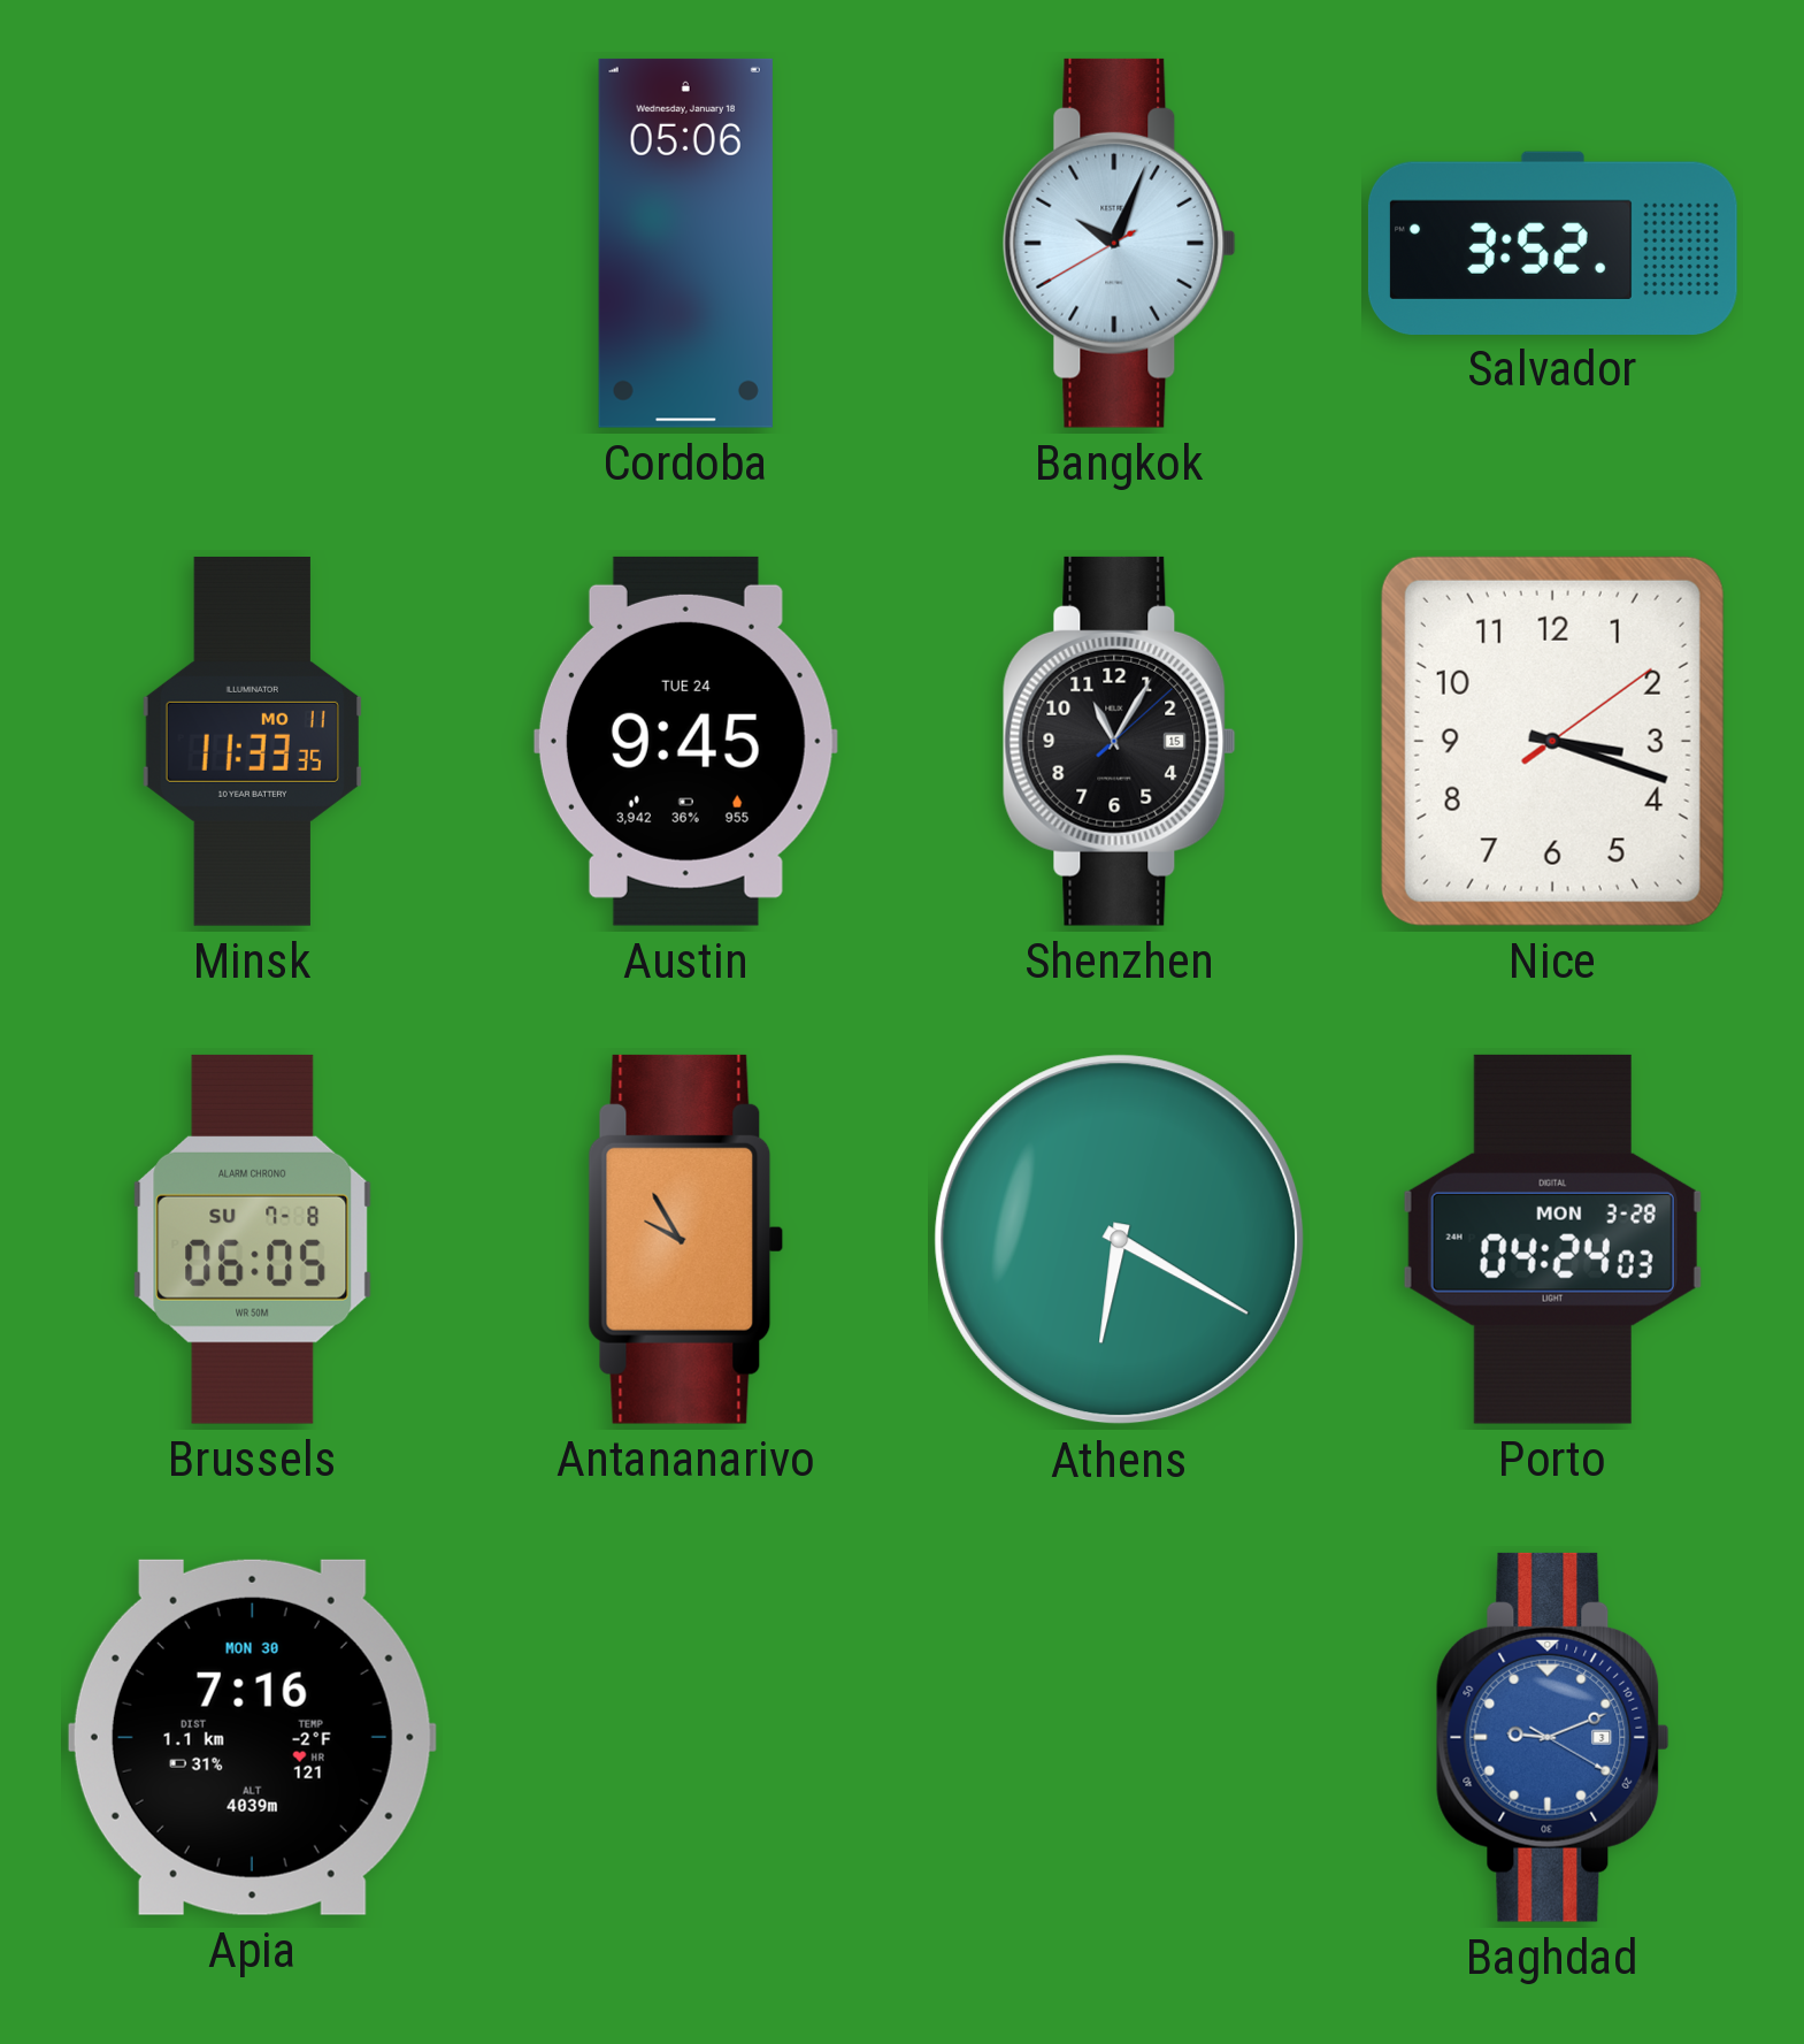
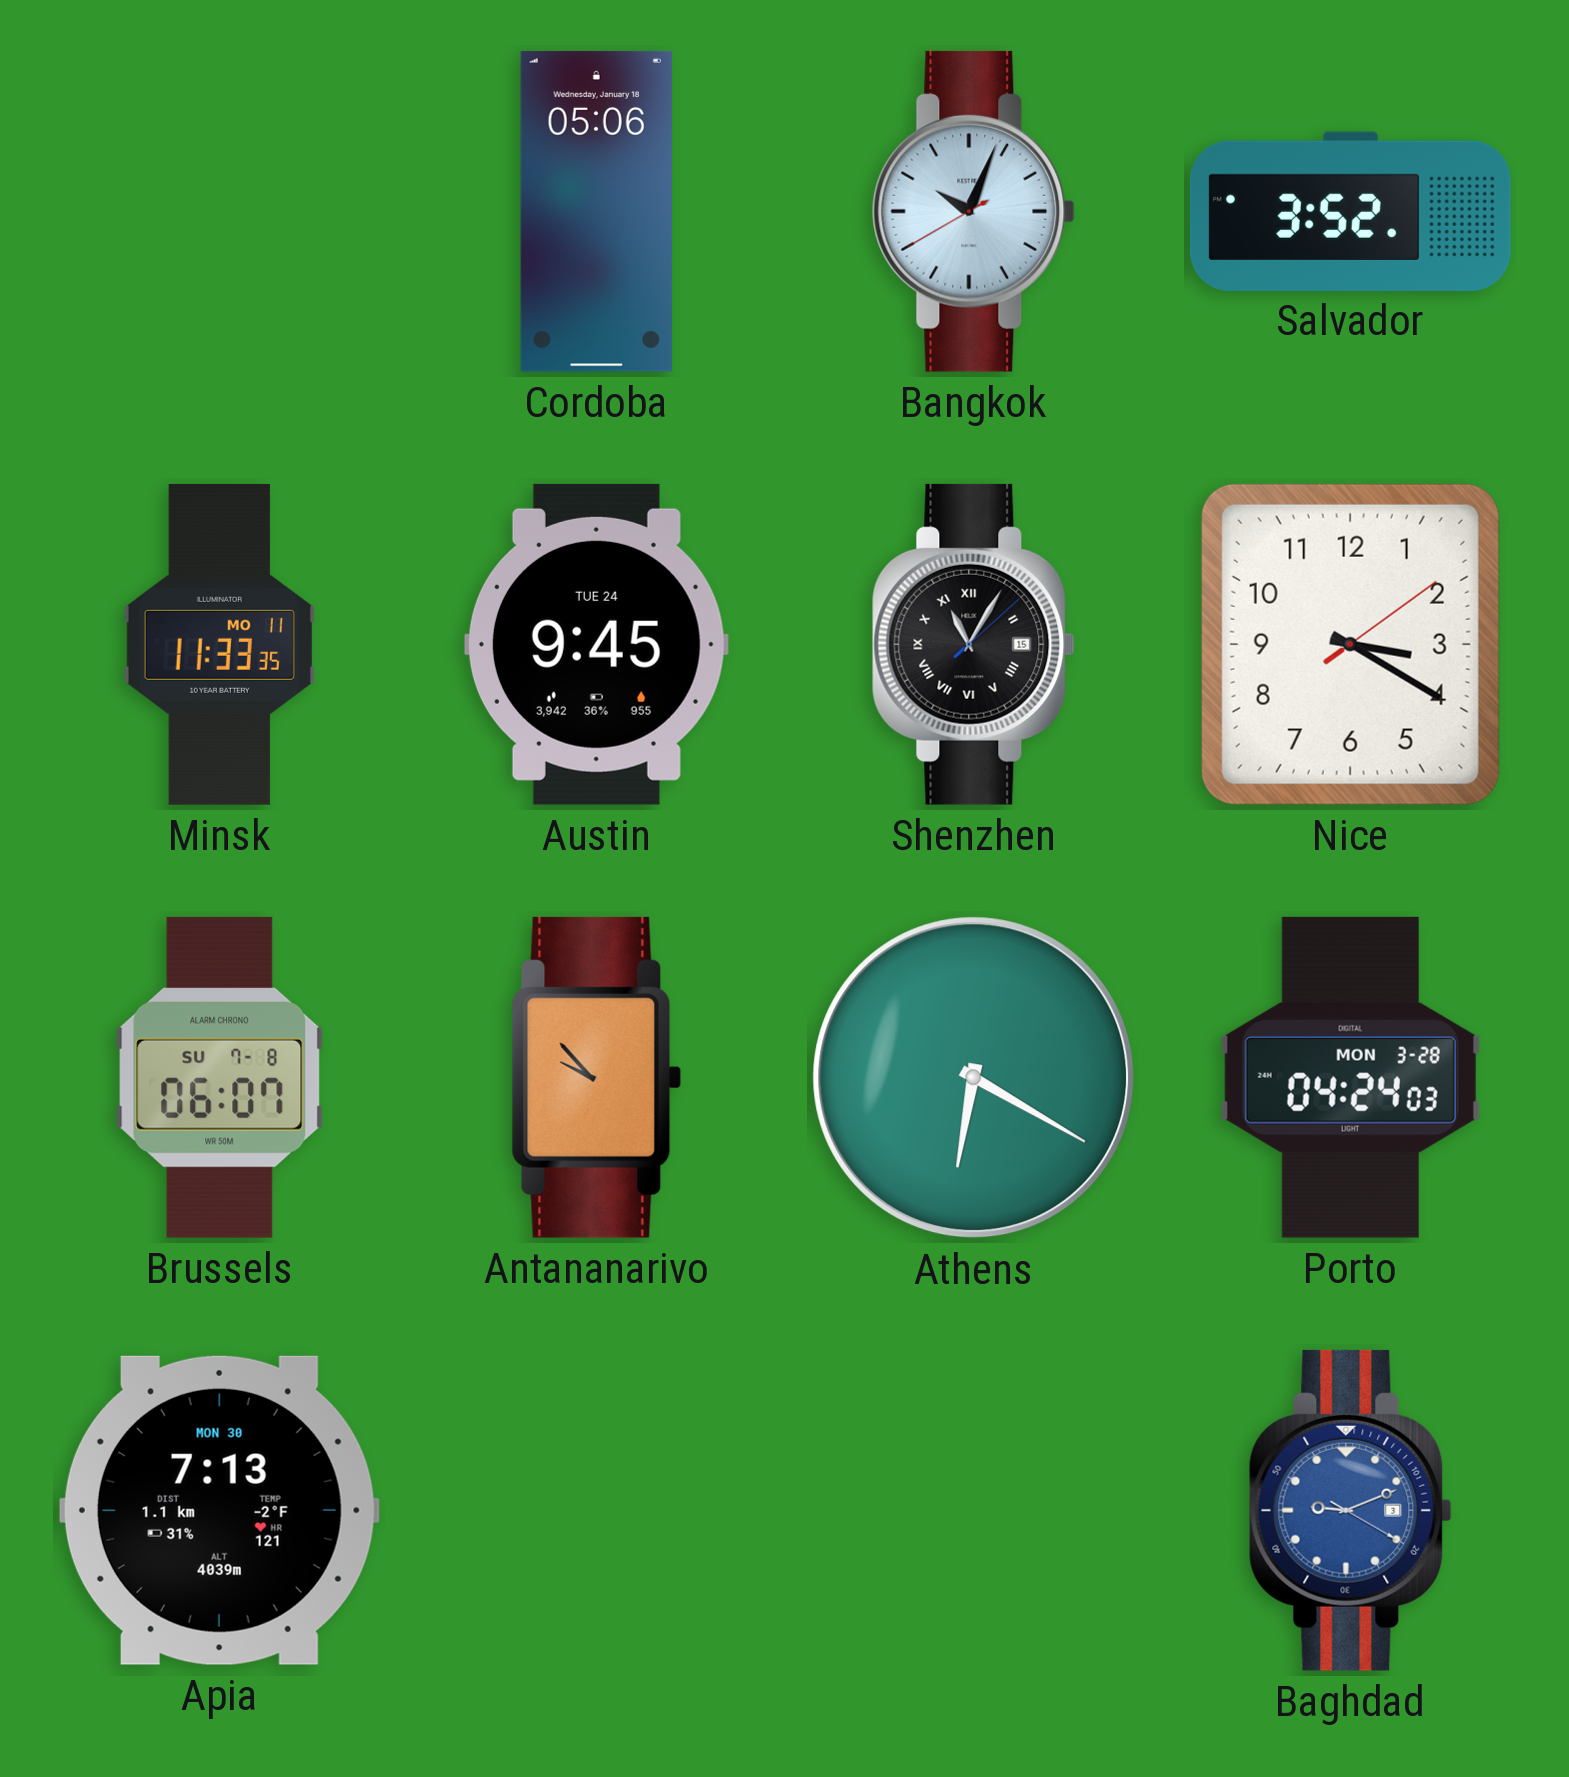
Shenzhen numerals: Arabic -> Roman
Nice: 3:18 -> 3:20
Brussels: 06:05 -> 06:07
Antananarivo: 9:55 -> 9:53
Apia: 7:16 -> 7:13
